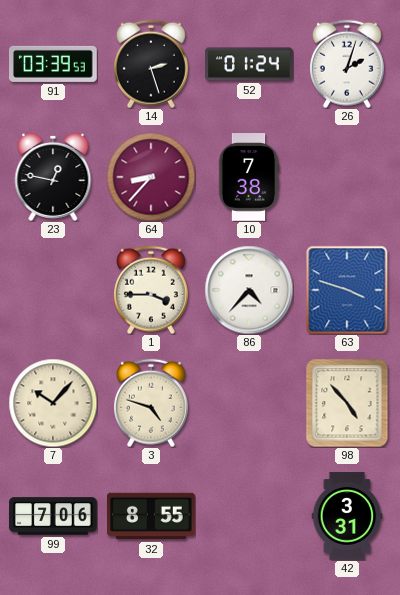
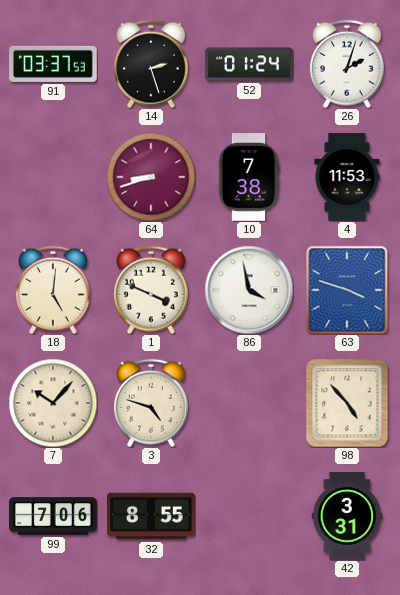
91: 03:39 -> 03:37
23: 12:47 -> none
64: 8:37 -> 8:42
4: none -> 11:53
18: none -> 5:01
1: 3:45 -> 3:49
86: 4:37 -> 3:58
